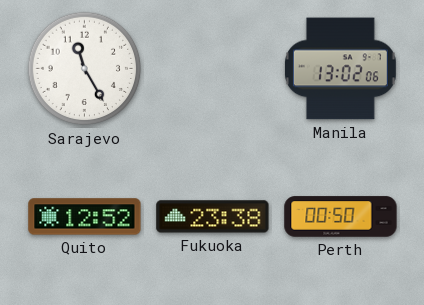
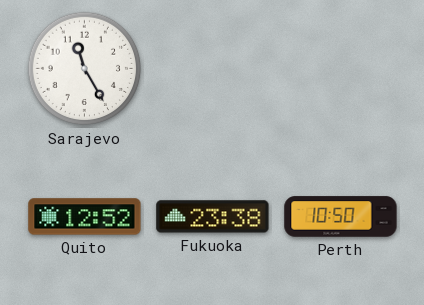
Manila: 13:02 -> none
Perth: 00:50 -> 10:50
